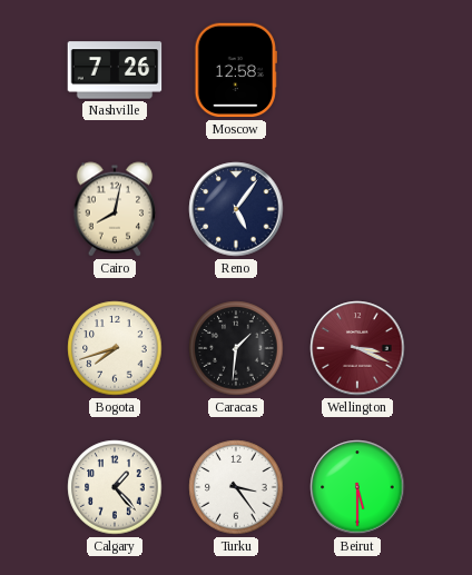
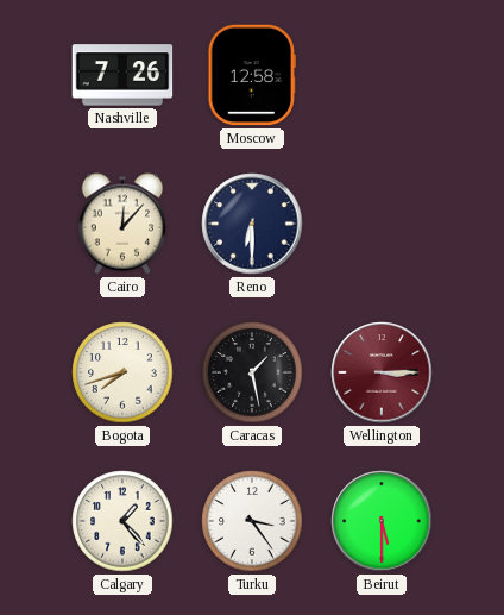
Cairo: 8:02 -> 12:07
Reno: 5:06 -> 6:30
Caracas: 1:31 -> 1:28
Wellington: 3:19 -> 3:15
